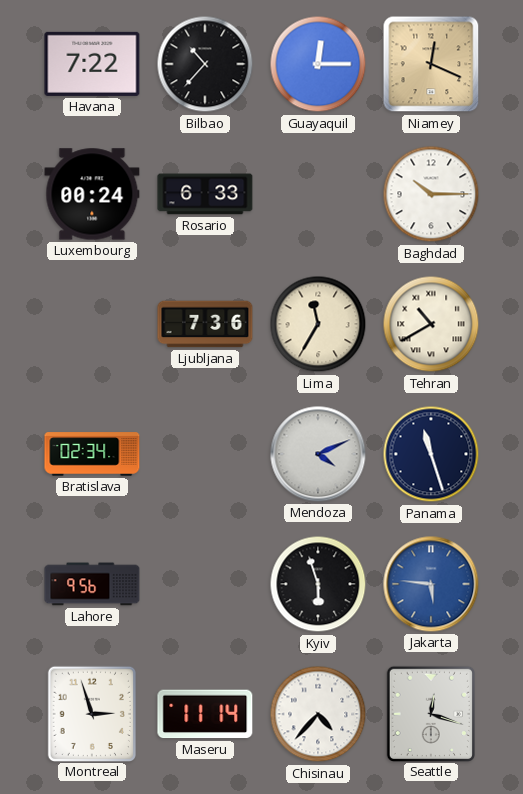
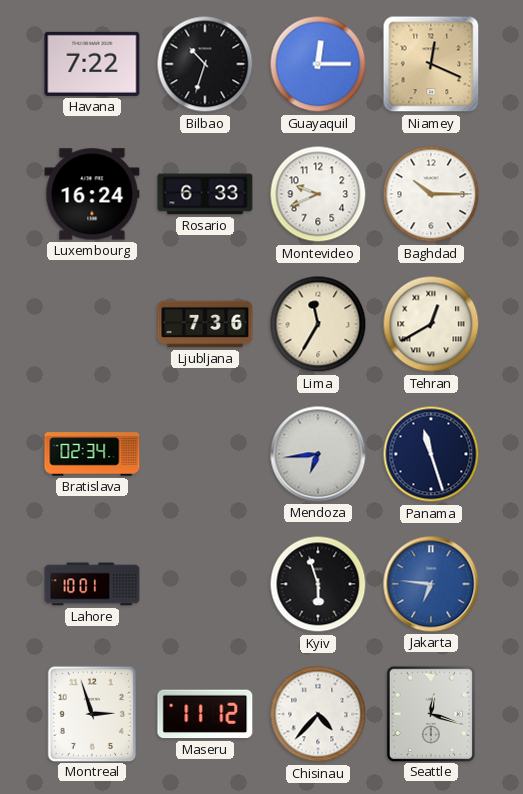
Bilbao: 10:37 -> 10:33
Luxembourg: 00:24 -> 16:24
Montevideo: none -> 9:41
Tehran: 10:40 -> 12:40
Mendoza: 4:11 -> 6:44
Lahore: 9:56 -> 10:01
Jakarta: 5:46 -> 6:46
Maseru: 11:14 -> 11:12
